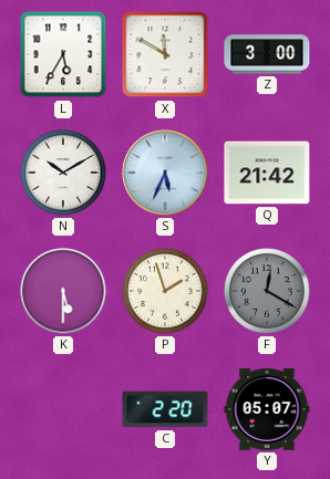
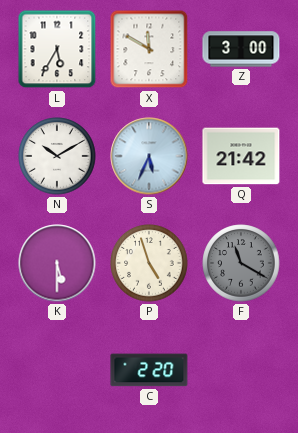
P: 1:57 -> 4:57
F: 12:20 -> 11:20
Y: 05:07 -> none
